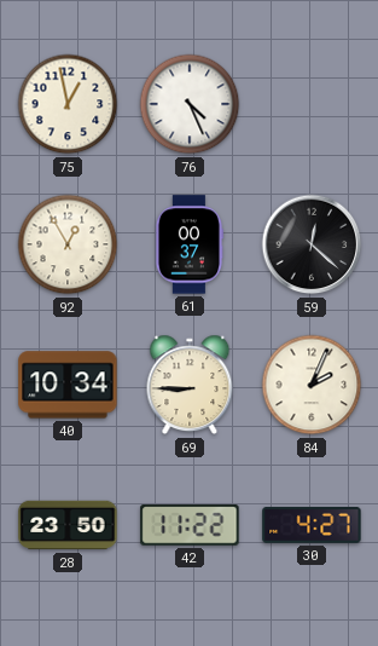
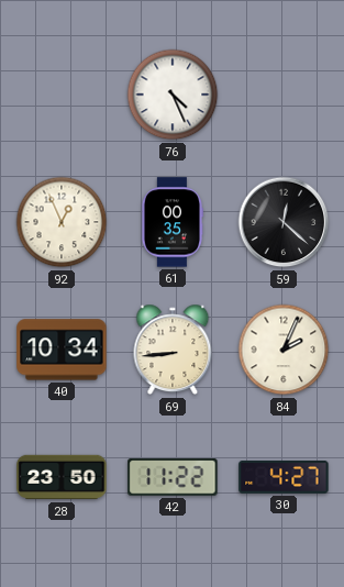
75: 12:58 -> none
92: 12:55 -> 12:56
61: 00:37 -> 00:35
69: 8:45 -> 8:44
